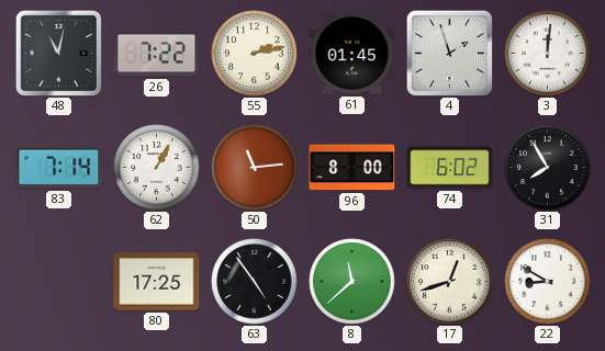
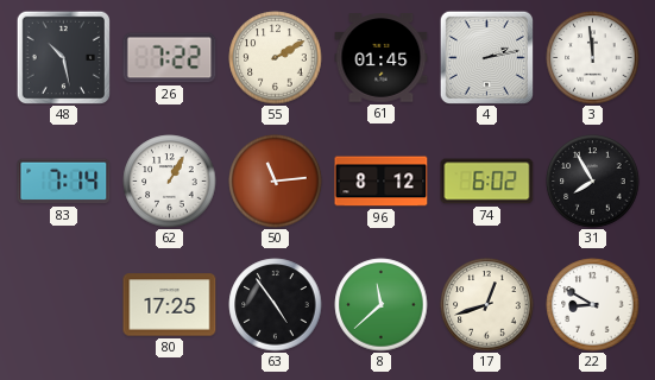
48: 11:02 -> 10:28
55: 2:13 -> 2:10
4: 1:57 -> 2:13
3: 12:01 -> 11:59
96: 8:00 -> 8:12
